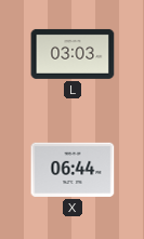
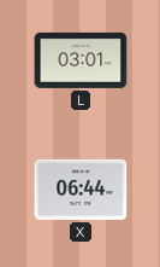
L: 03:03 -> 03:01
